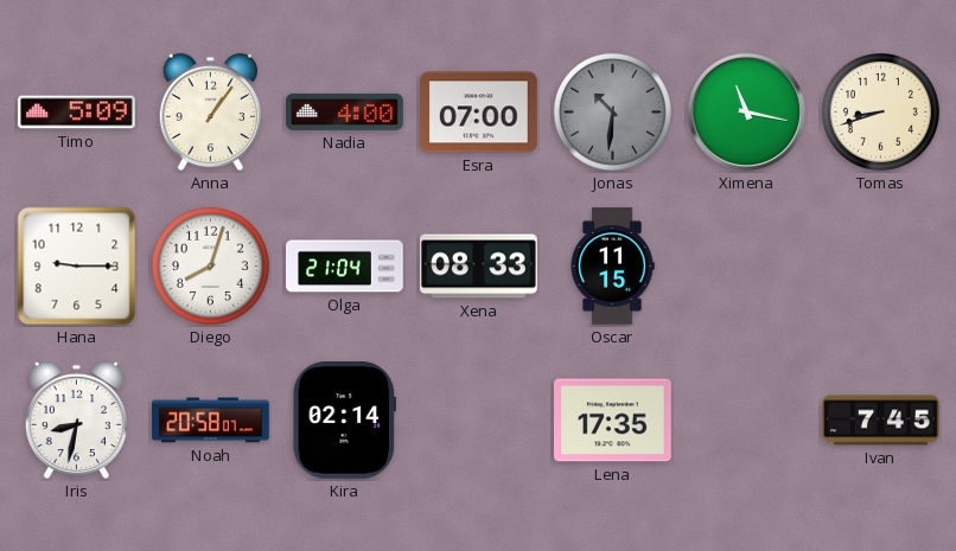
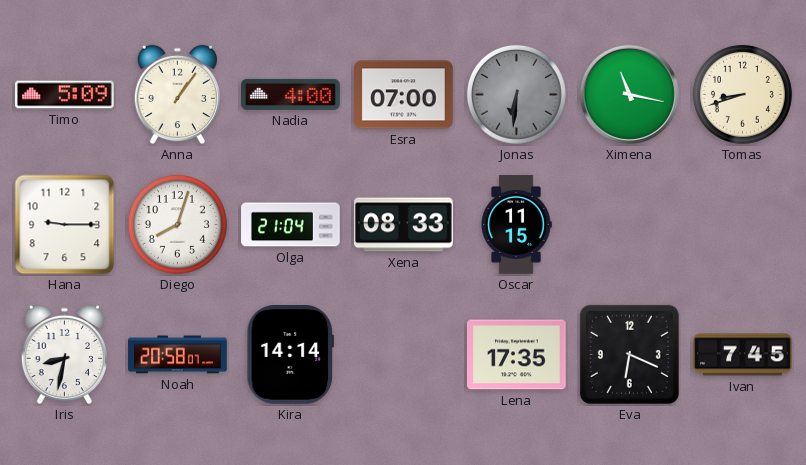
Jonas: 10:31 -> 6:31
Kira: 02:14 -> 14:14
Eva: none -> 6:19
